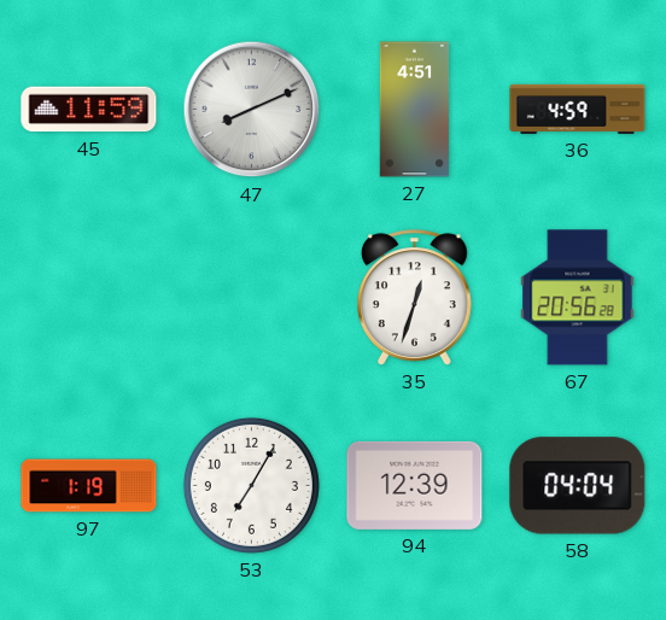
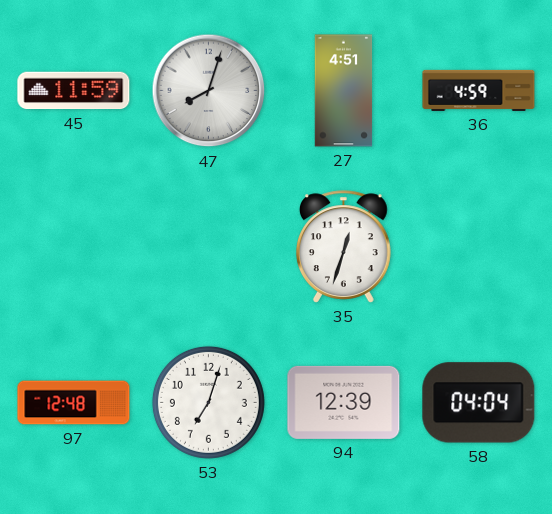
47: 8:11 -> 8:03
67: 20:56 -> none
97: 1:19 -> 12:48
53: 7:05 -> 7:03
